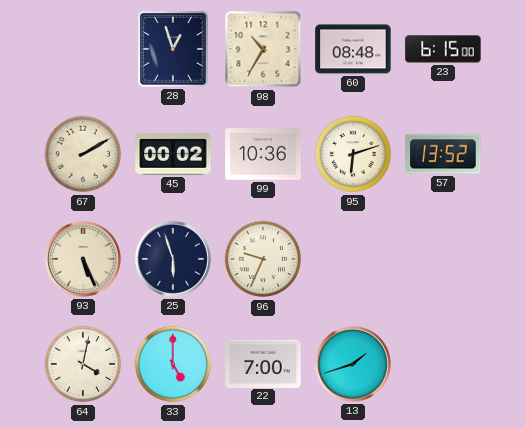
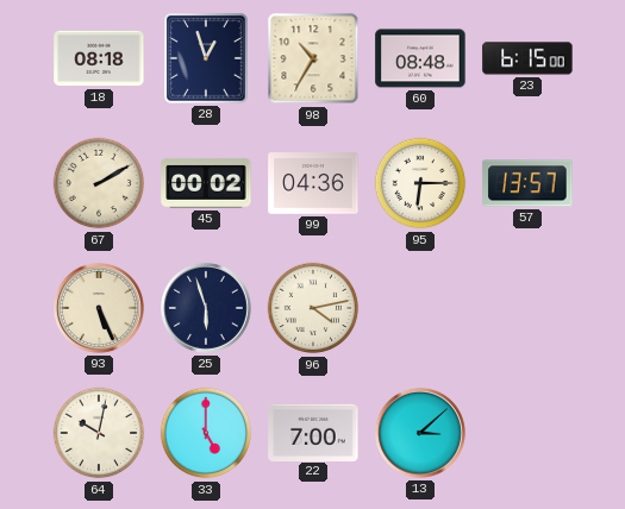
18: none -> 08:18
99: 10:36 -> 04:36
95: 6:12 -> 6:15
57: 13:52 -> 13:57
96: 9:34 -> 4:13
64: 4:02 -> 10:02
13: 1:42 -> 3:08
